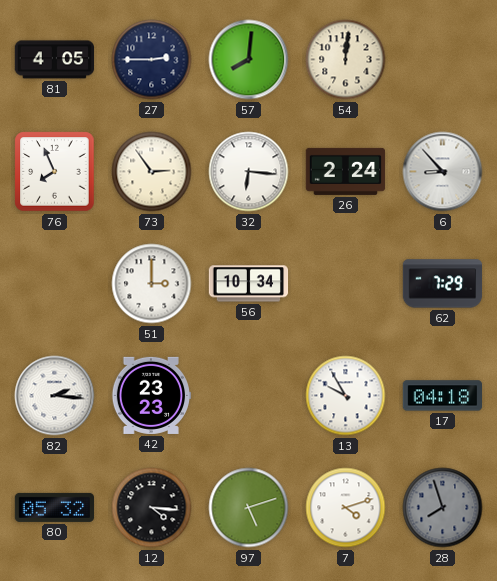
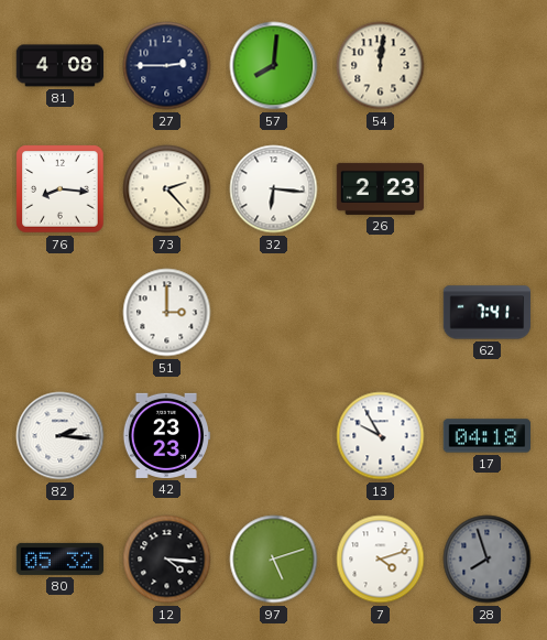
81: 4:05 -> 4:08
76: 7:56 -> 8:16
73: 2:54 -> 2:23
26: 2:24 -> 2:23
6: 8:53 -> none
56: 10:34 -> none
62: 7:29 -> 7:41
